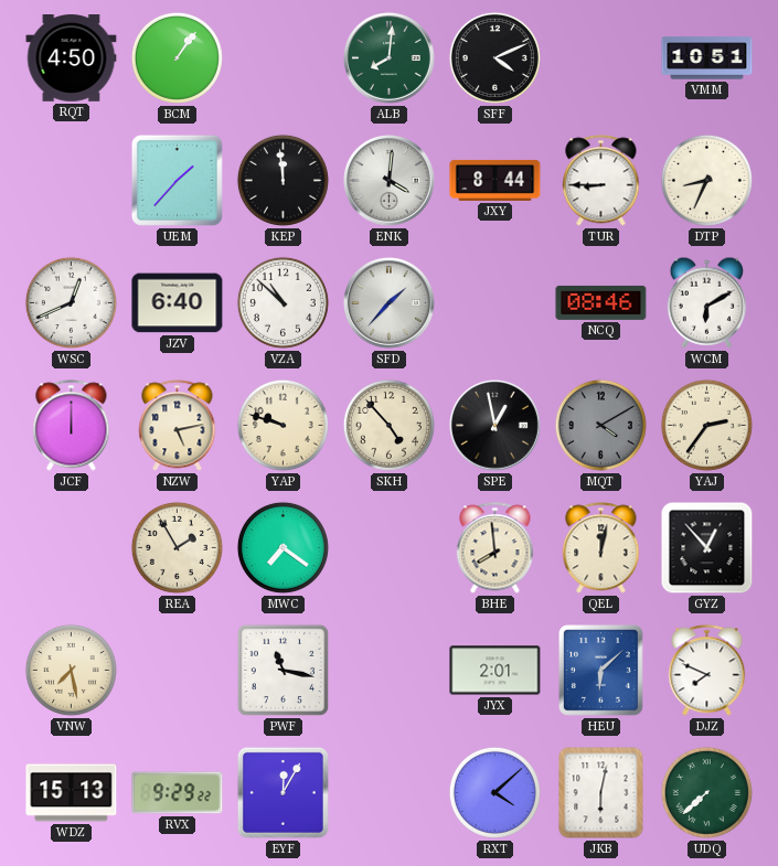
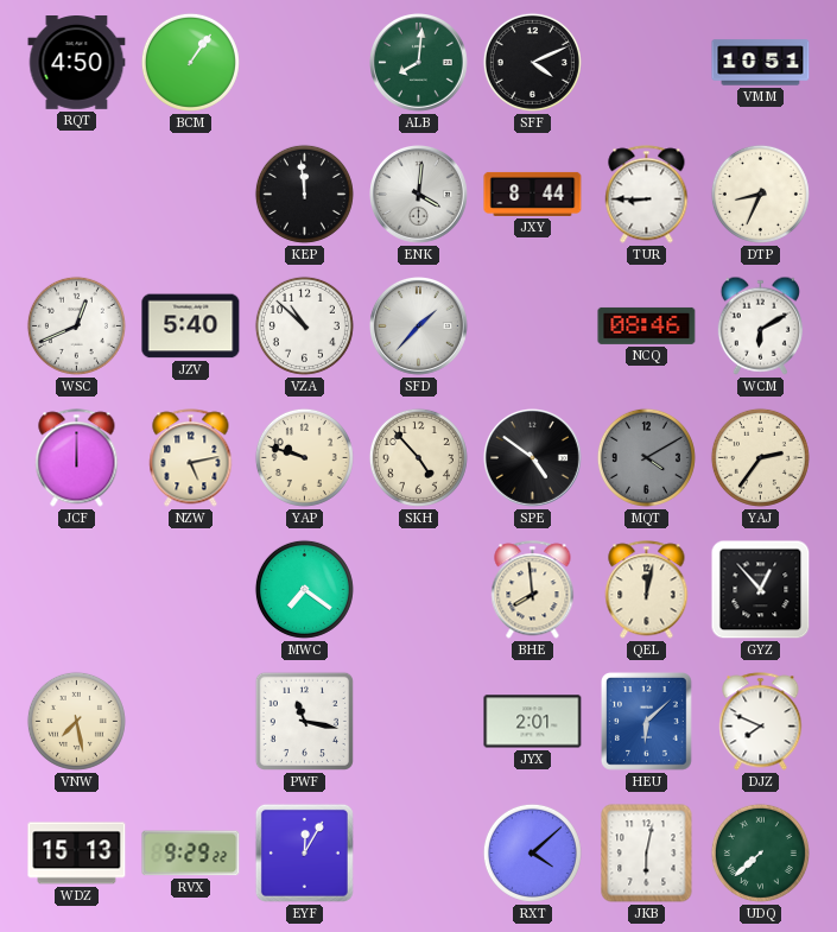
UEM: 1:37 -> none
JZV: 6:40 -> 5:40
SPE: 12:58 -> 4:51
REA: 1:55 -> none
